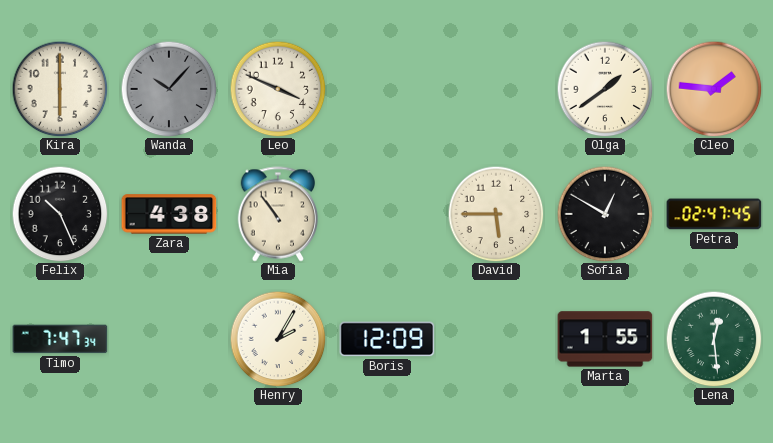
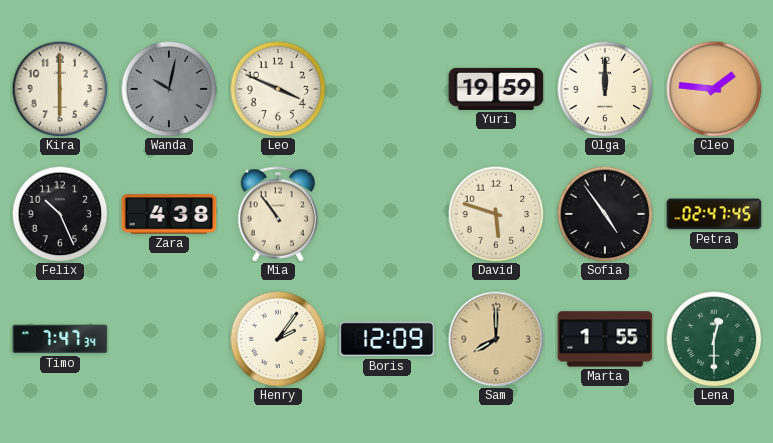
Wanda: 10:07 -> 10:02
Yuri: none -> 19:59
Olga: 1:39 -> 12:00
David: 5:45 -> 5:48
Sofia: 12:50 -> 4:54
Henry: 2:05 -> 2:06
Sam: none -> 8:00
Lena: 12:29 -> 12:30
